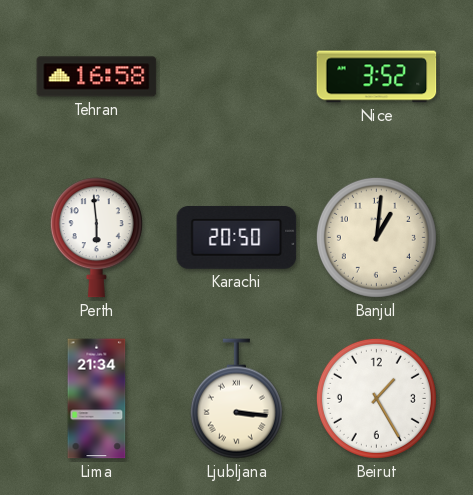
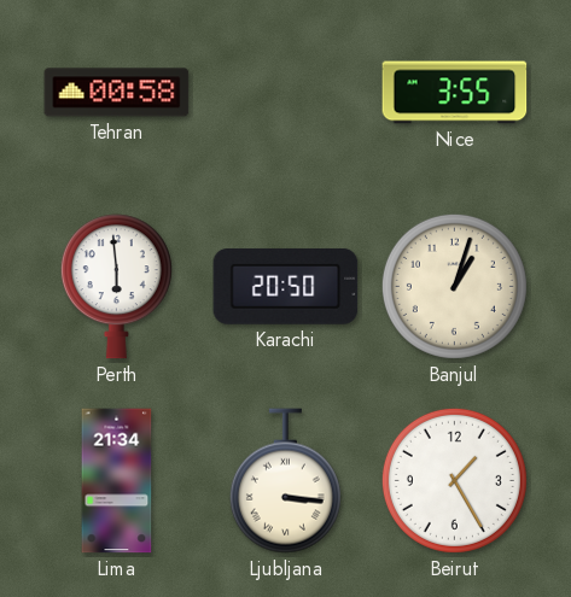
Tehran: 16:58 -> 00:58
Nice: 3:52 -> 3:55
Banjul: 1:01 -> 1:03
